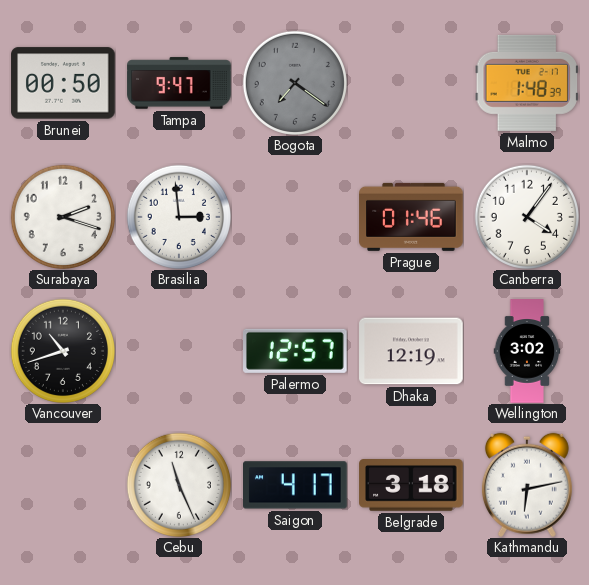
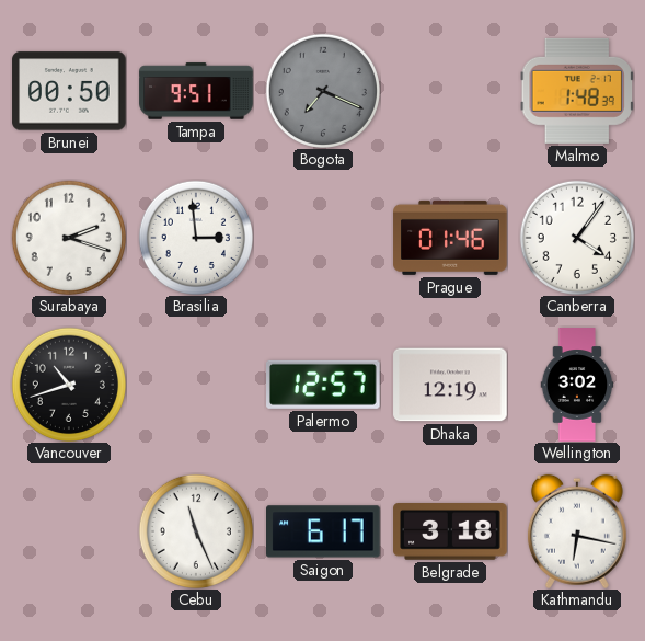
Tampa: 9:47 -> 9:51
Bogota: 7:21 -> 7:19
Saigon: 4:17 -> 6:17
Kathmandu: 6:13 -> 6:17
